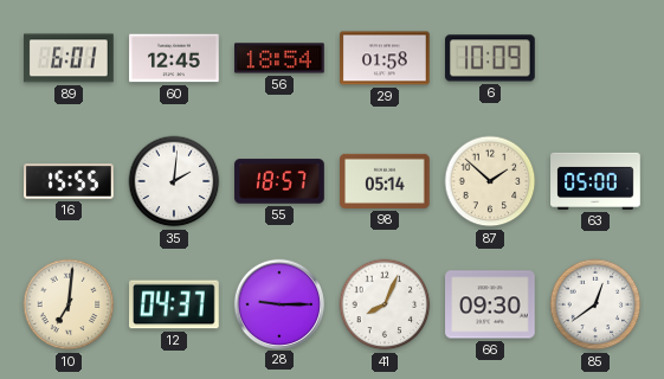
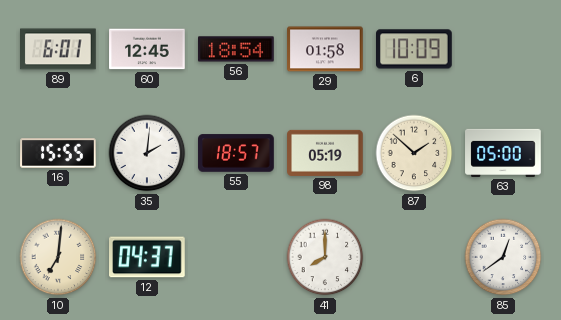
98: 05:14 -> 05:19
28: 9:15 -> none
41: 8:04 -> 8:00
66: 09:30 -> none
